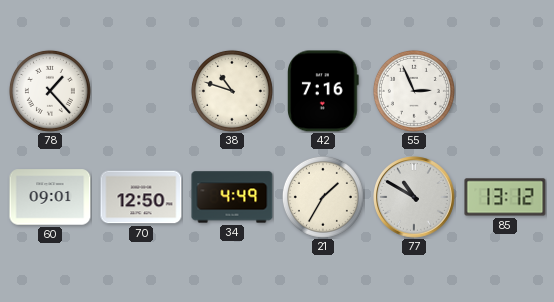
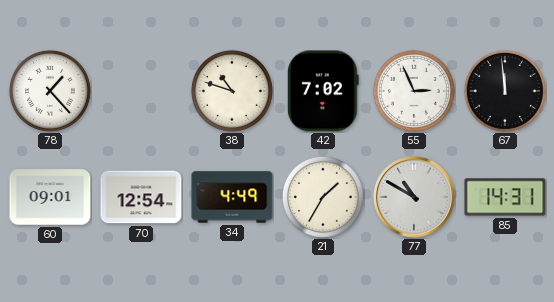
42: 7:16 -> 7:02
67: none -> 11:59
70: 12:50 -> 12:54
85: 13:12 -> 14:31
